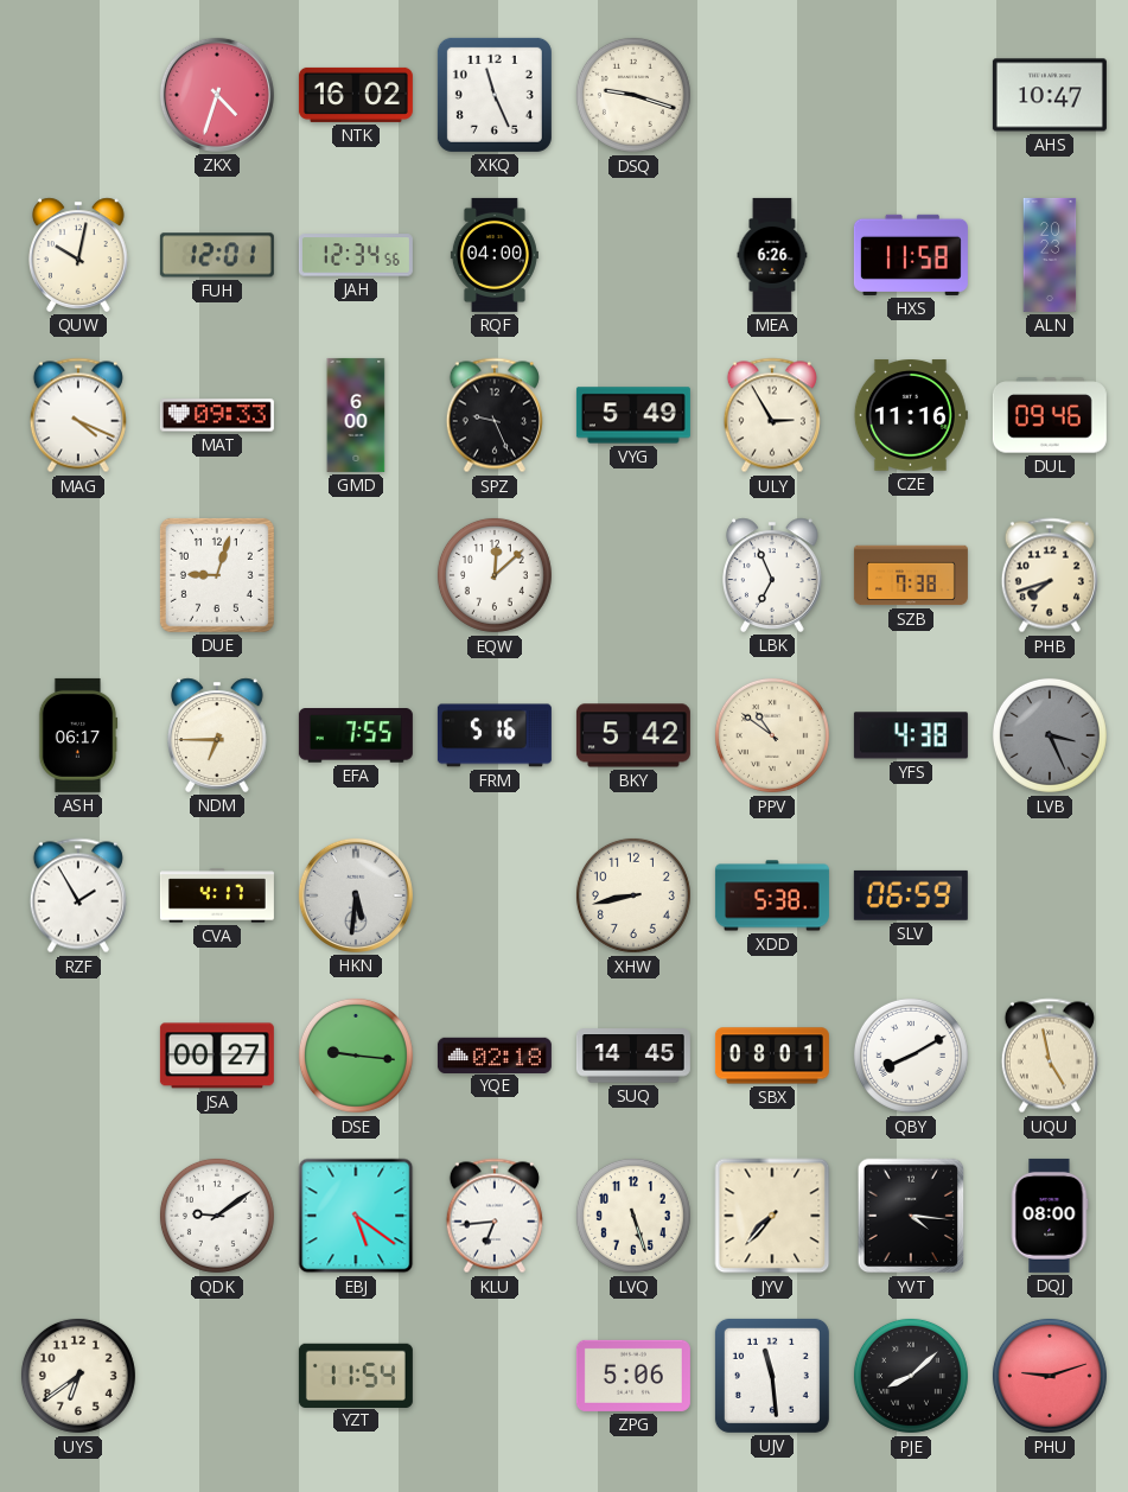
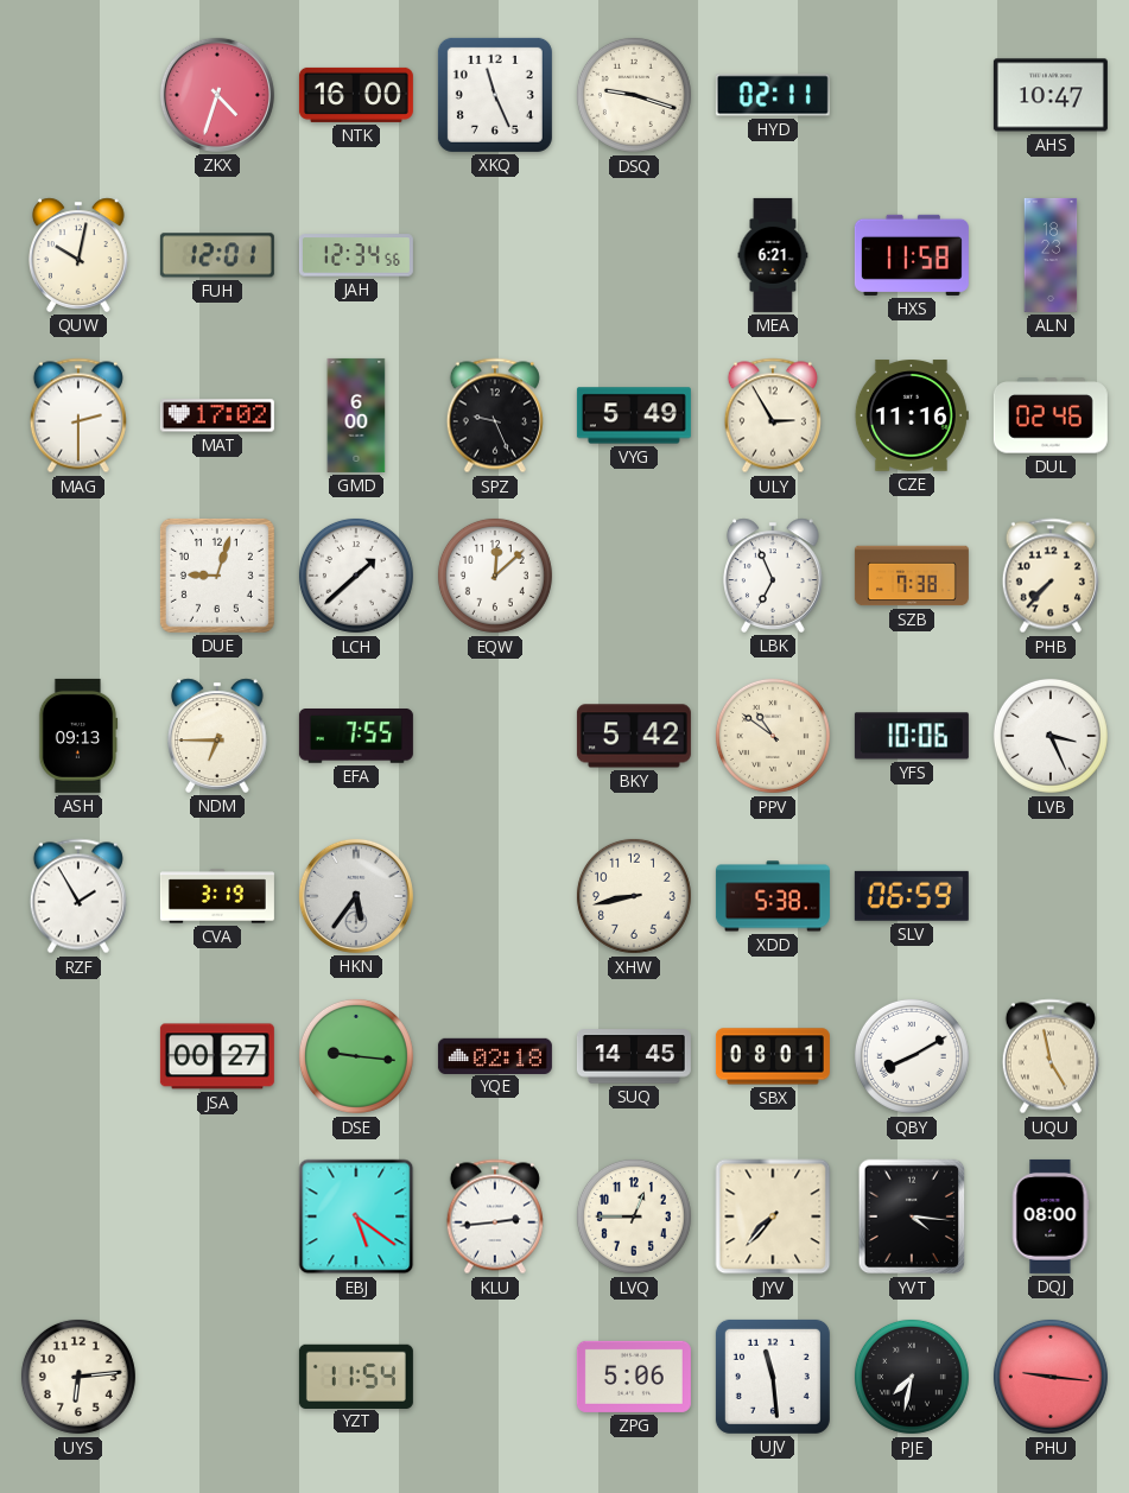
NTK: 16:02 -> 16:00
HYD: none -> 02:11
RQF: 04:00 -> none
MEA: 6:26 -> 6:21
ALN: 20:23 -> 18:23
MAG: 4:19 -> 2:30
MAT: 09:33 -> 17:02
DUL: 09:46 -> 02:46
LCH: none -> 1:38
PHB: 7:42 -> 7:37
ASH: 06:17 -> 09:13
FRM: 5:16 -> none
YFS: 4:38 -> 10:06
LVB dial: grey -> white
CVA: 4:17 -> 3:19
HKN: 5:31 -> 5:36
QDK: 9:09 -> none
KLU: 6:44 -> 2:44
LVQ: 5:27 -> 12:45
UYS: 6:39 -> 6:14
PJE: 8:08 -> 7:32
PHU: 9:12 -> 9:16
